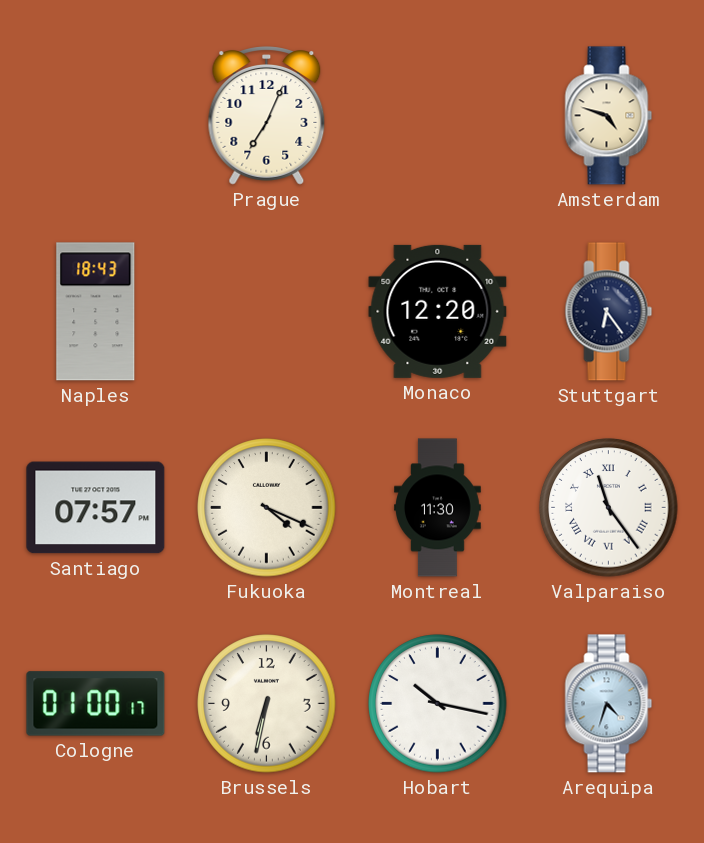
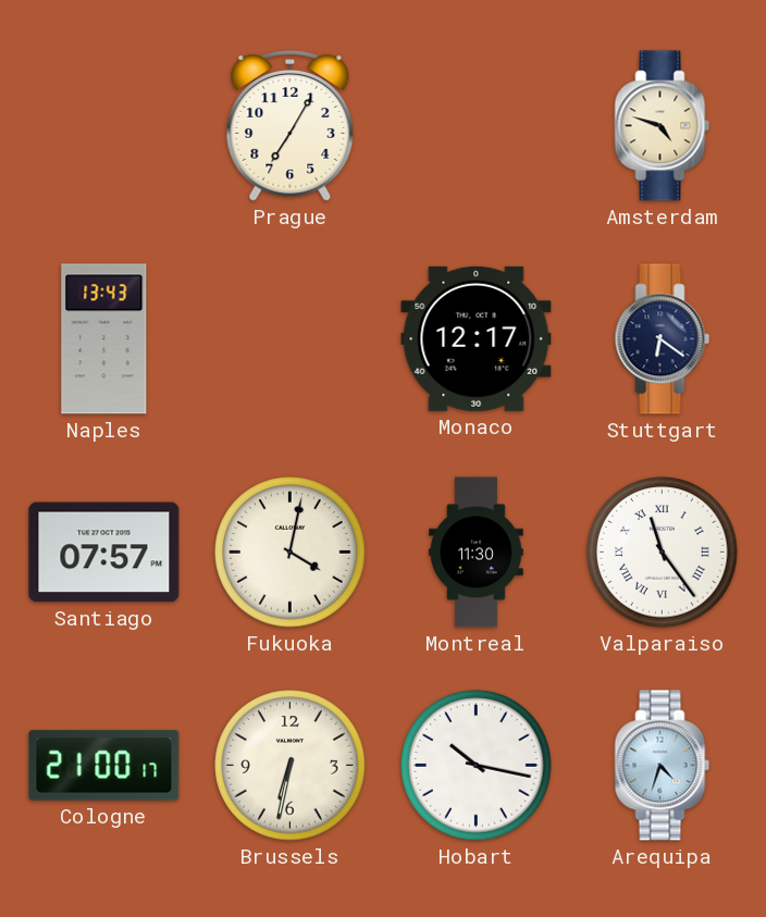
Prague: 7:04 -> 7:05
Naples: 18:43 -> 13:43
Monaco: 12:20 -> 12:17
Stuttgart: 6:24 -> 6:21
Fukuoka: 4:19 -> 4:02
Cologne: 01:00 -> 21:00
